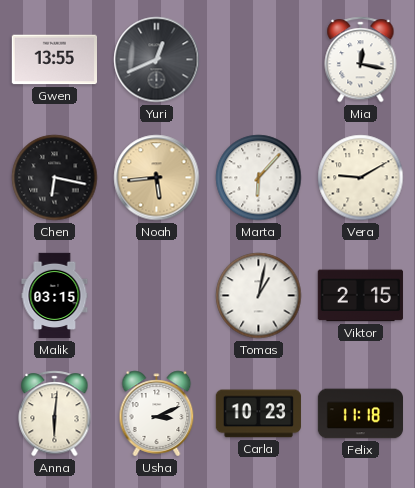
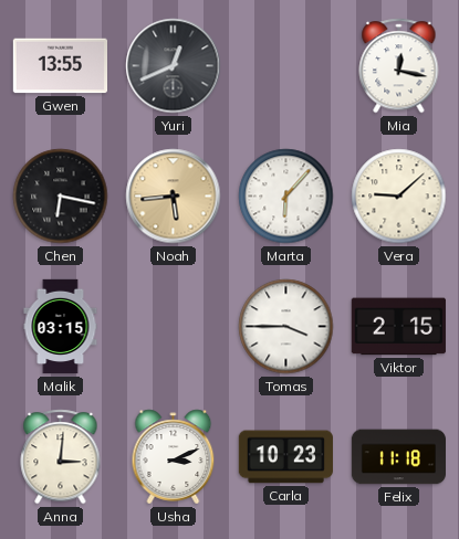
Vera: 9:10 -> 9:08
Tomas: 1:02 -> 3:45
Anna: 6:01 -> 3:01
